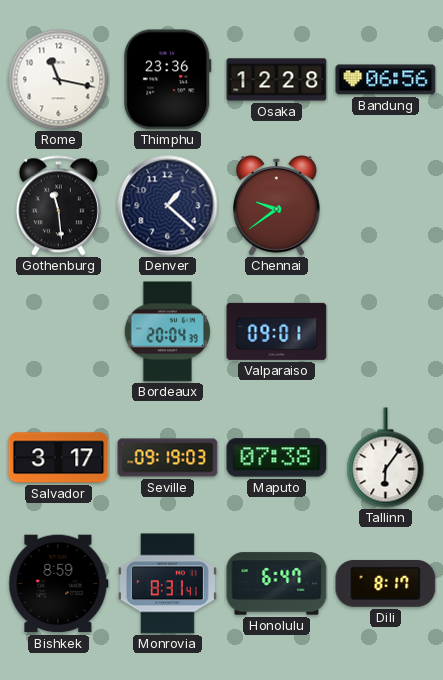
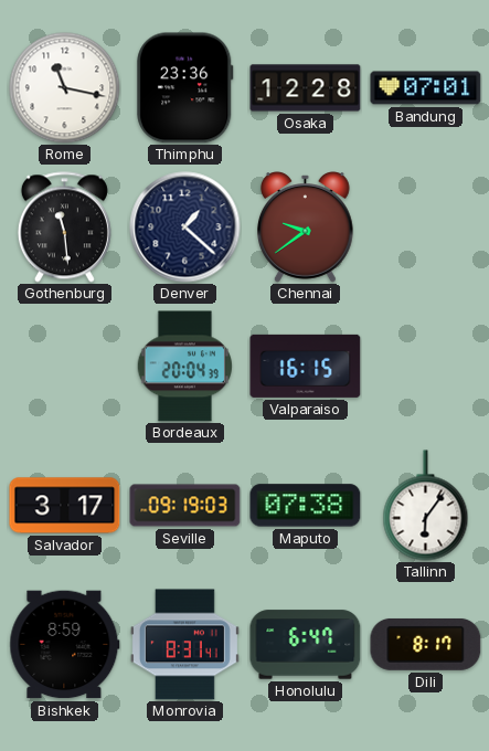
Bandung: 06:56 -> 07:01
Valparaiso: 09:01 -> 16:15
